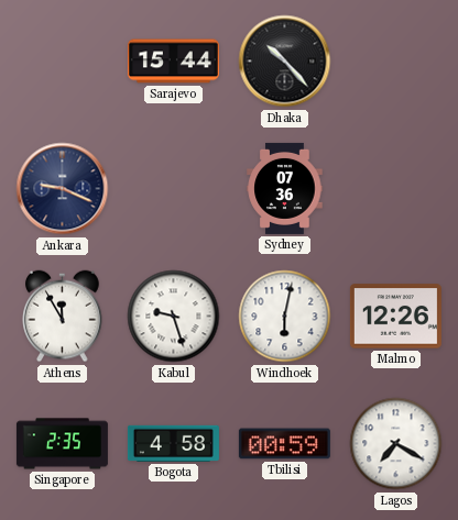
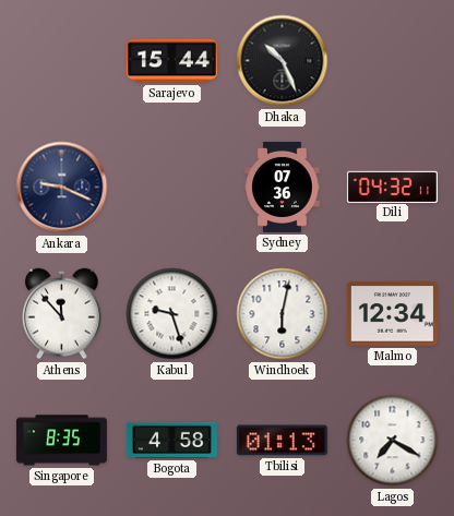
Dhaka: 10:23 -> 10:26
Dili: none -> 04:32
Athens: 11:55 -> 11:53
Malmo: 12:26 -> 12:34
Singapore: 2:35 -> 8:35
Tbilisi: 00:59 -> 01:13
